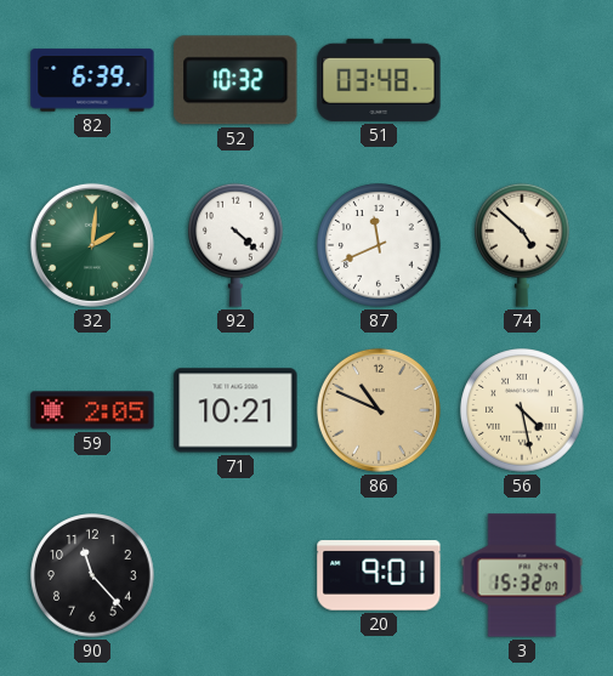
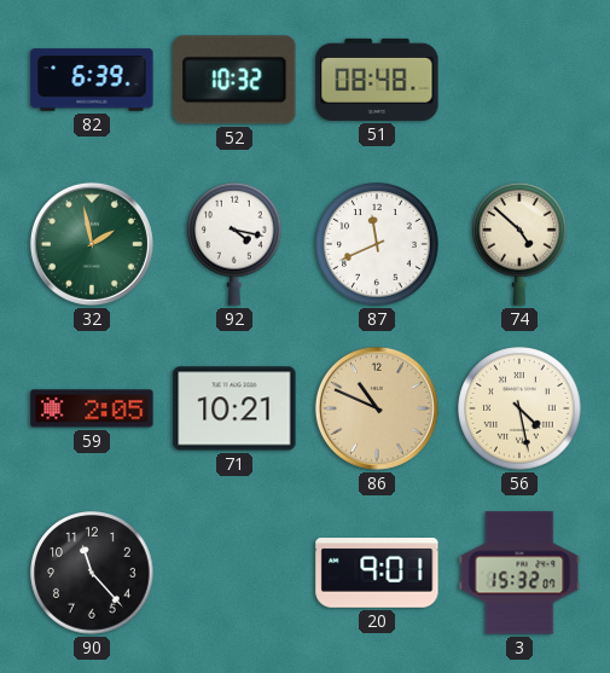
51: 03:48 -> 08:48
32: 2:01 -> 1:58
92: 4:22 -> 4:17
